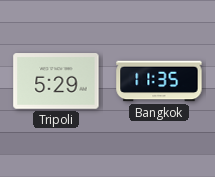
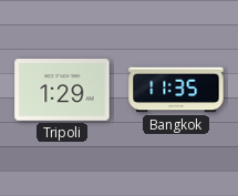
Tripoli: 5:29 -> 1:29
